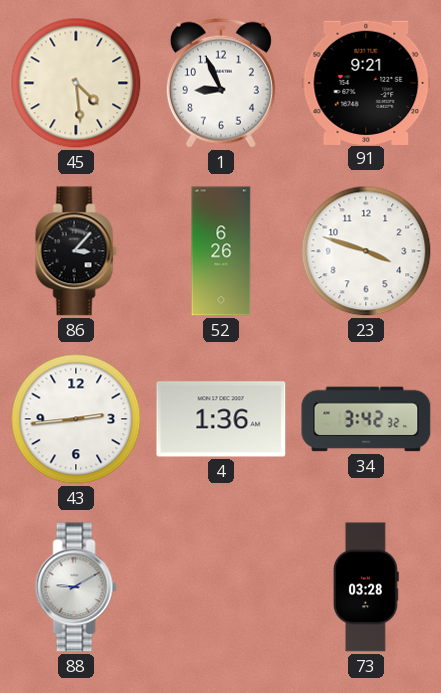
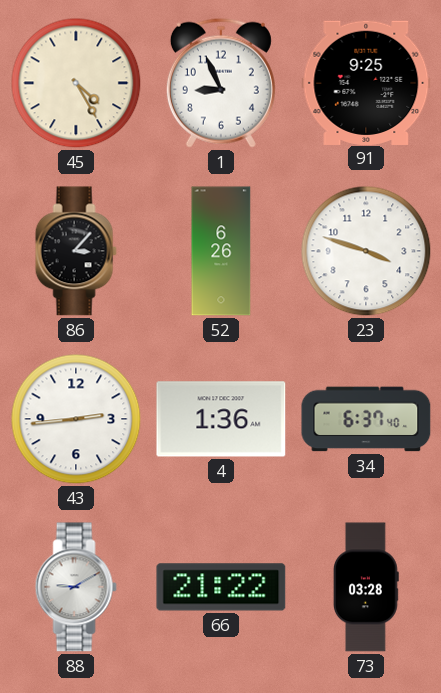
45: 4:29 -> 4:25
91: 9:21 -> 9:25
34: 3:42 -> 6:37
66: none -> 21:22
